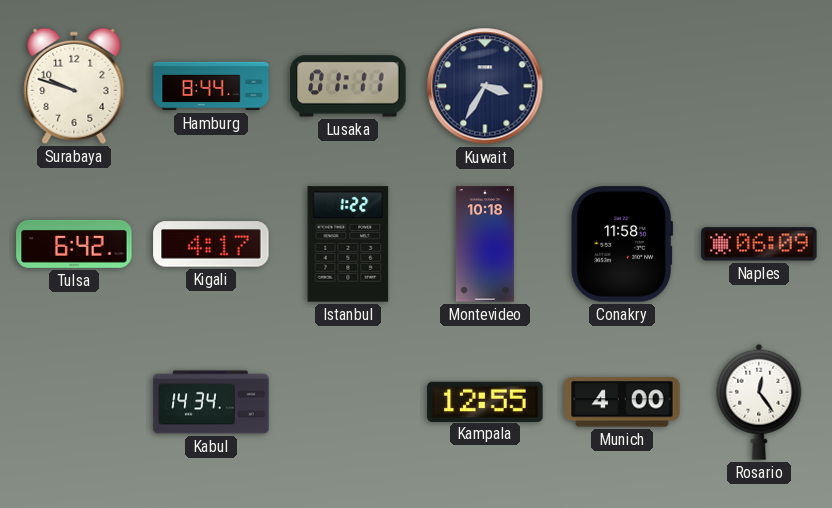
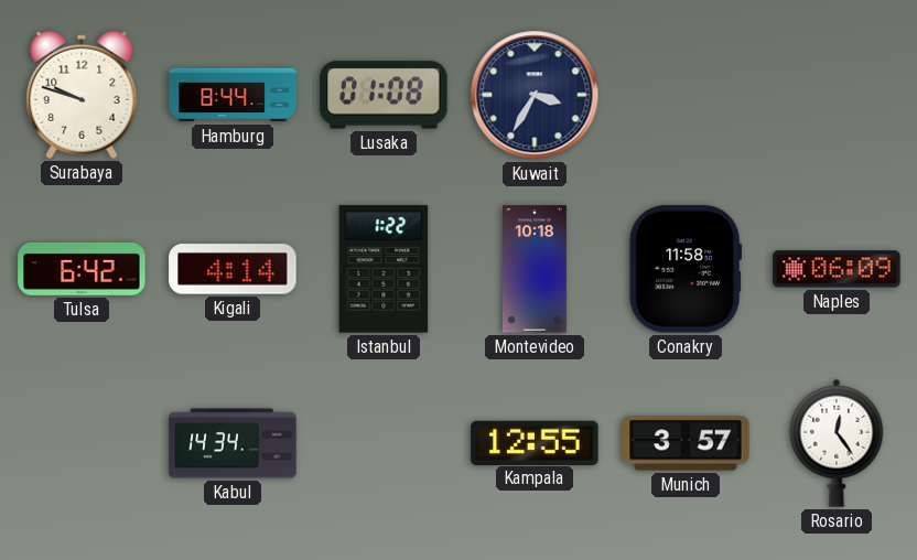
Lusaka: 01:11 -> 01:08
Kigali: 4:17 -> 4:14
Munich: 4:00 -> 3:57
